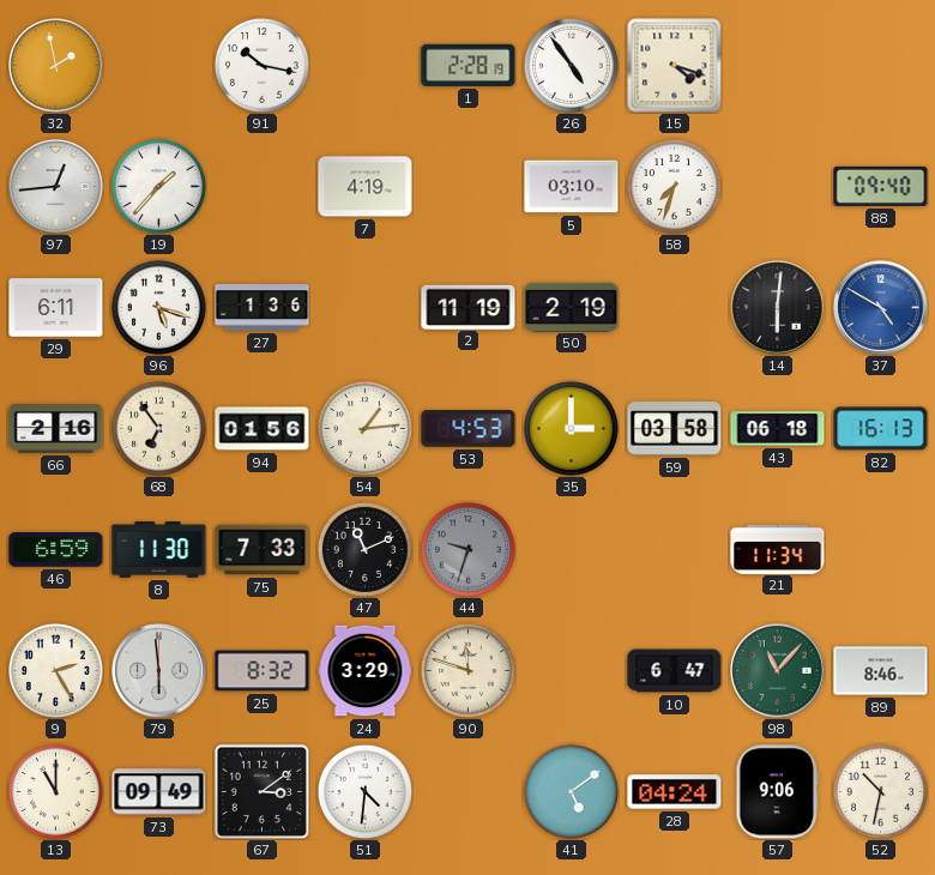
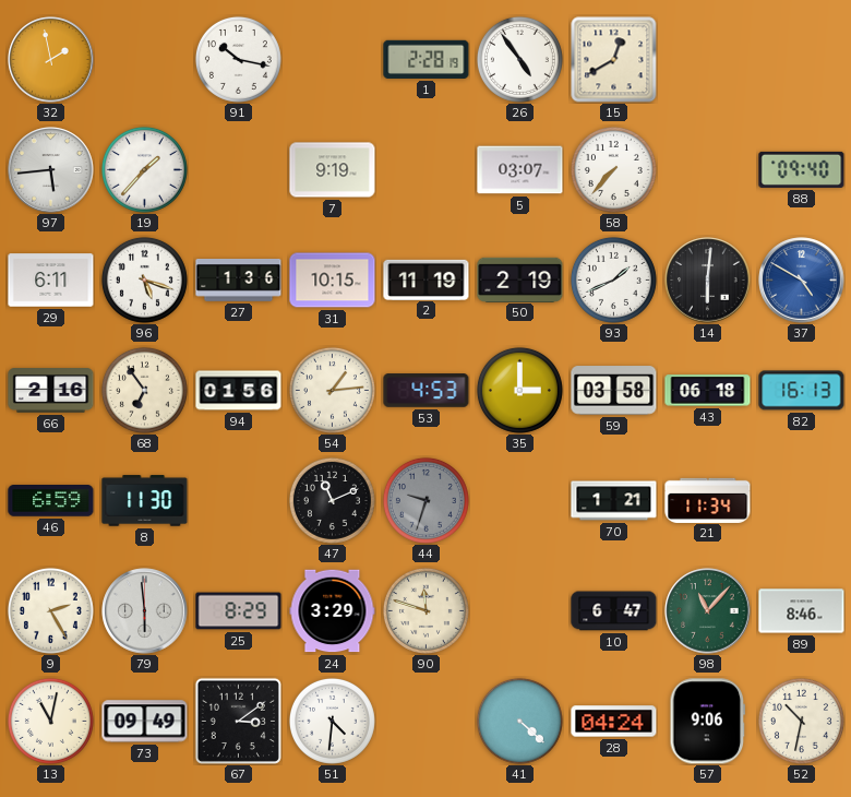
15: 4:18 -> 12:40
97: 12:44 -> 5:44
7: 4:19 -> 9:19
5: 03:10 -> 03:07
58: 7:33 -> 7:37
31: none -> 10:15
93: none -> 1:41
75: 7:33 -> none
70: none -> 1:21
25: 8:32 -> 8:29
13: 11:00 -> 11:02
41: 5:09 -> 4:22
